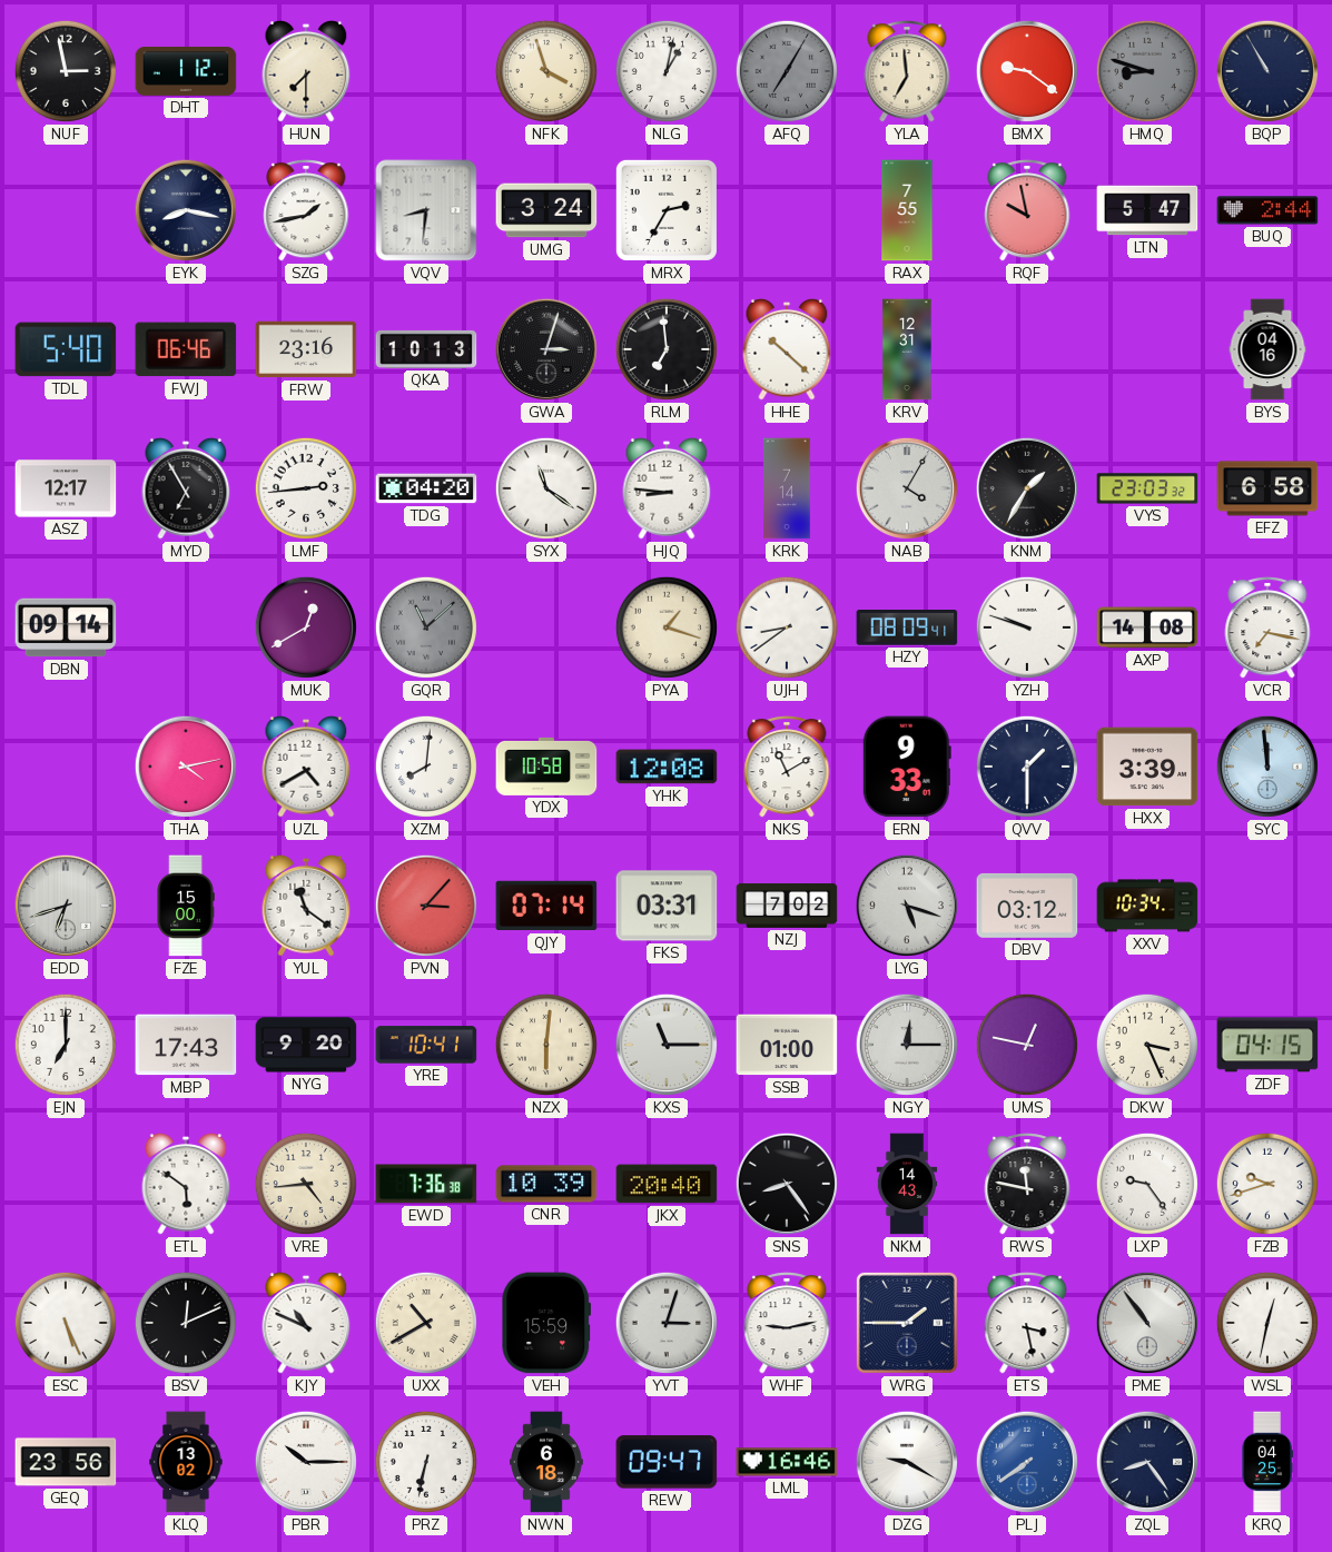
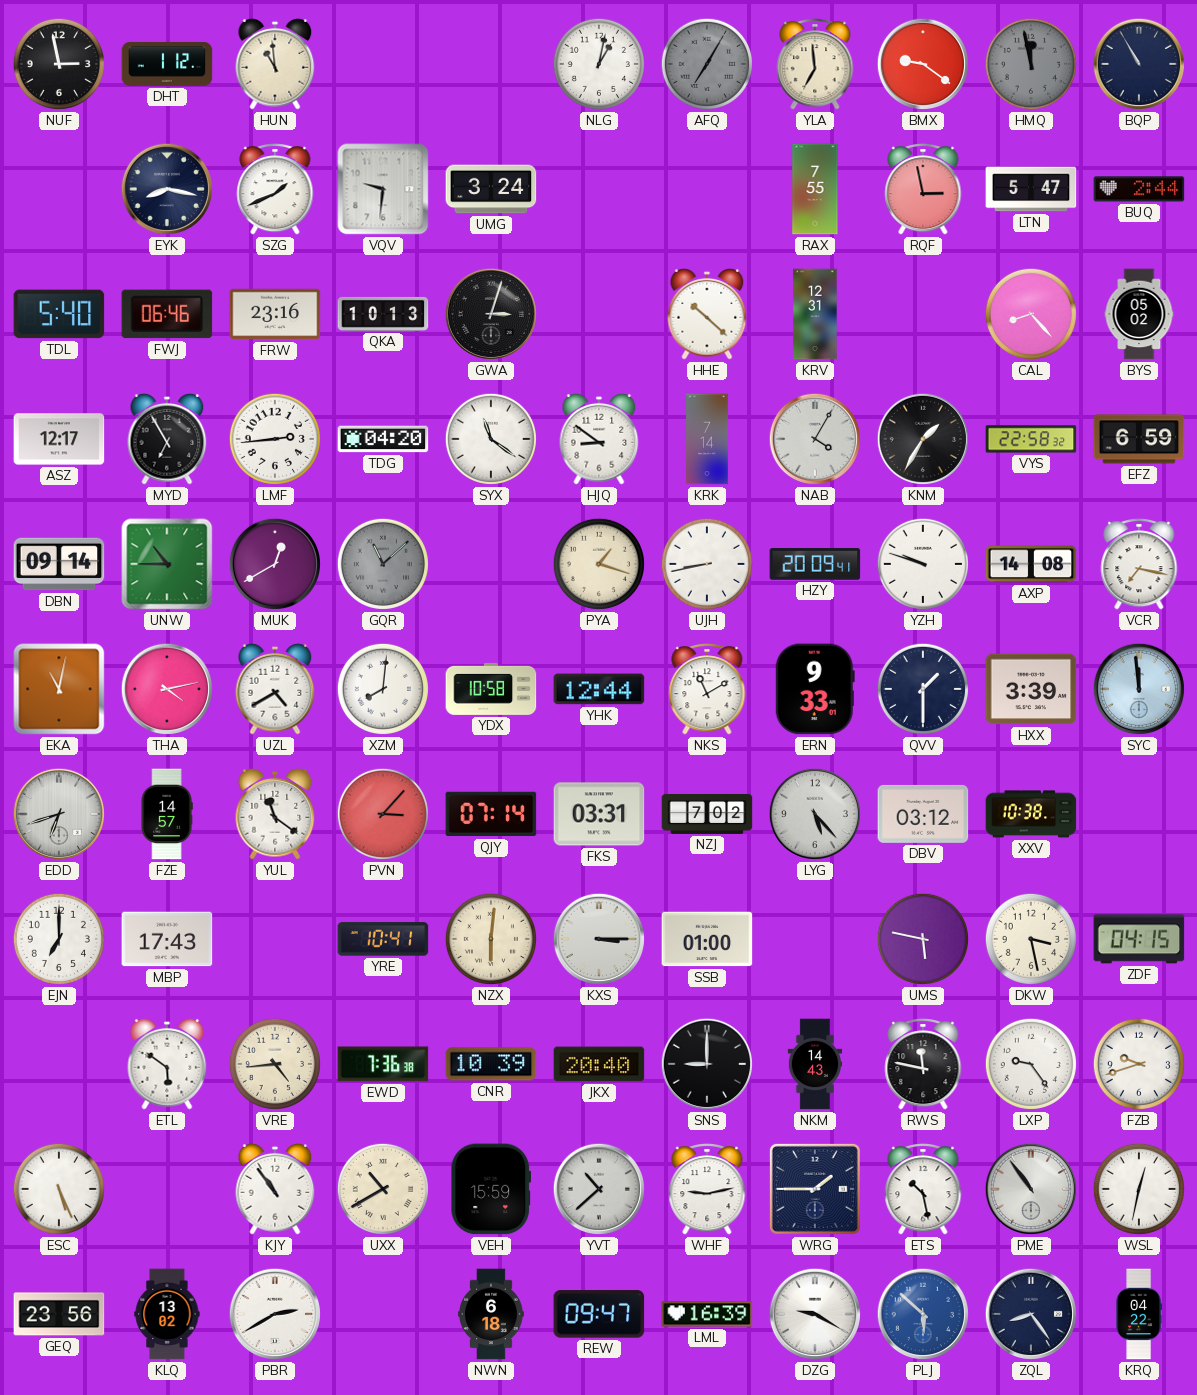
HUN: 7:30 -> 10:59
NFK: 3:57 -> none
HMQ: 8:48 -> 11:58
SZG: 1:43 -> 1:41
VQV: 8:31 -> 9:31
MRX: 2:35 -> none
RQF: 9:58 -> 2:58
RLM: 6:59 -> none
CAL: none -> 8:23
BYS: 04:16 -> 05:02
HJQ: 8:46 -> 8:51
VYS: 23:03 -> 22:58
EFZ: 6:58 -> 6:59
UNW: none -> 10:45
UJH: 8:39 -> 8:43
HZY: 08:09 -> 20:09
EKA: none -> 11:02
YHK: 12:08 -> 12:44
FZE: 15:00 -> 14:57
LYG: 5:18 -> 5:23
XXV: 10:34 -> 10:38
NYG: 9:20 -> none
KXS: 11:15 -> 3:15
NGY: 12:15 -> none
UMS: 12:47 -> 5:47
DKW: 3:26 -> 3:28
SNS: 8:24 -> 9:00
BSV: 12:11 -> none
KJY: 10:49 -> 10:54
YVT: 3:03 -> 10:38
ETS: 3:28 -> 10:28
PBR: 10:15 -> 2:40
PRZ: 6:32 -> none
LML: 16:46 -> 16:39
PLJ: 7:39 -> 5:52
KRQ: 04:25 -> 04:22
